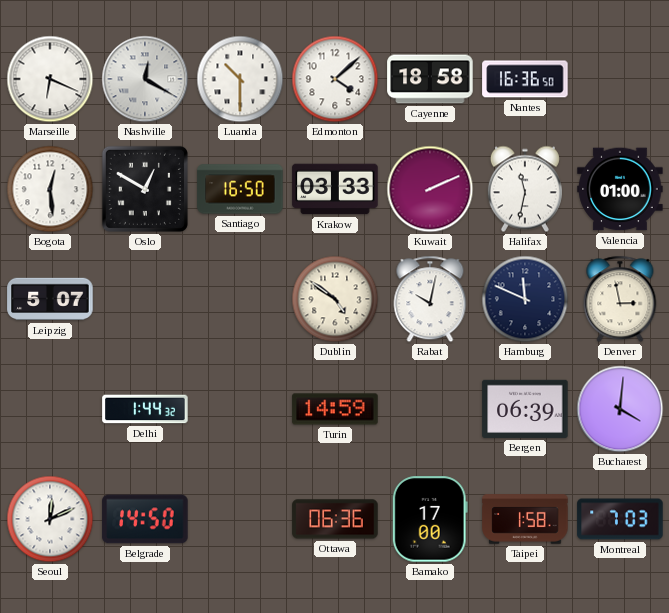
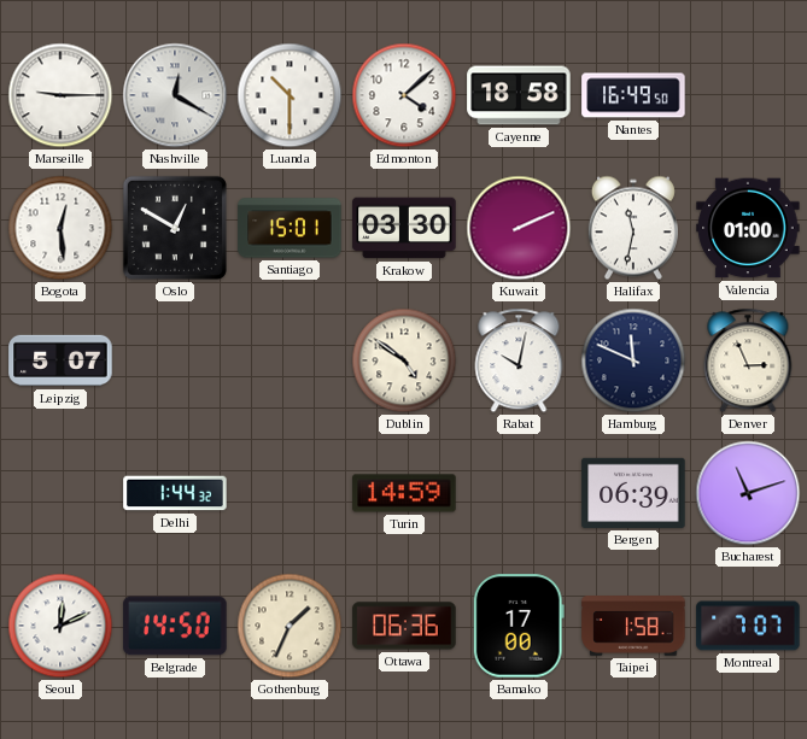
Marseille: 6:19 -> 9:15
Nantes: 16:36 -> 16:49
Santiago: 16:50 -> 15:01
Krakow: 03:33 -> 03:30
Denver: 2:58 -> 2:56
Bucharest: 4:01 -> 11:12
Gothenburg: none -> 1:34
Montreal: 7:03 -> 7:07
